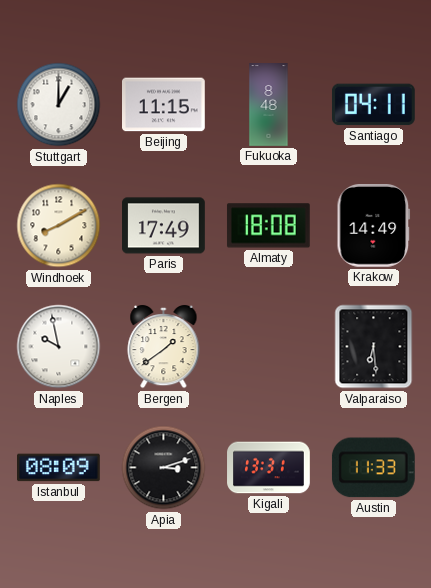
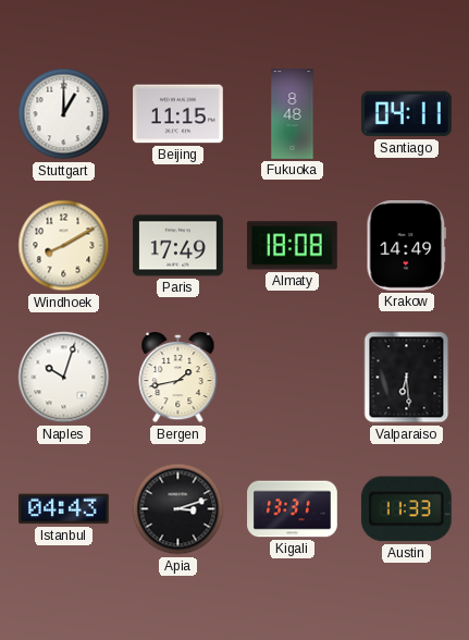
Naples: 9:58 -> 10:03
Bergen: 1:39 -> 1:43
Istanbul: 08:09 -> 04:43
